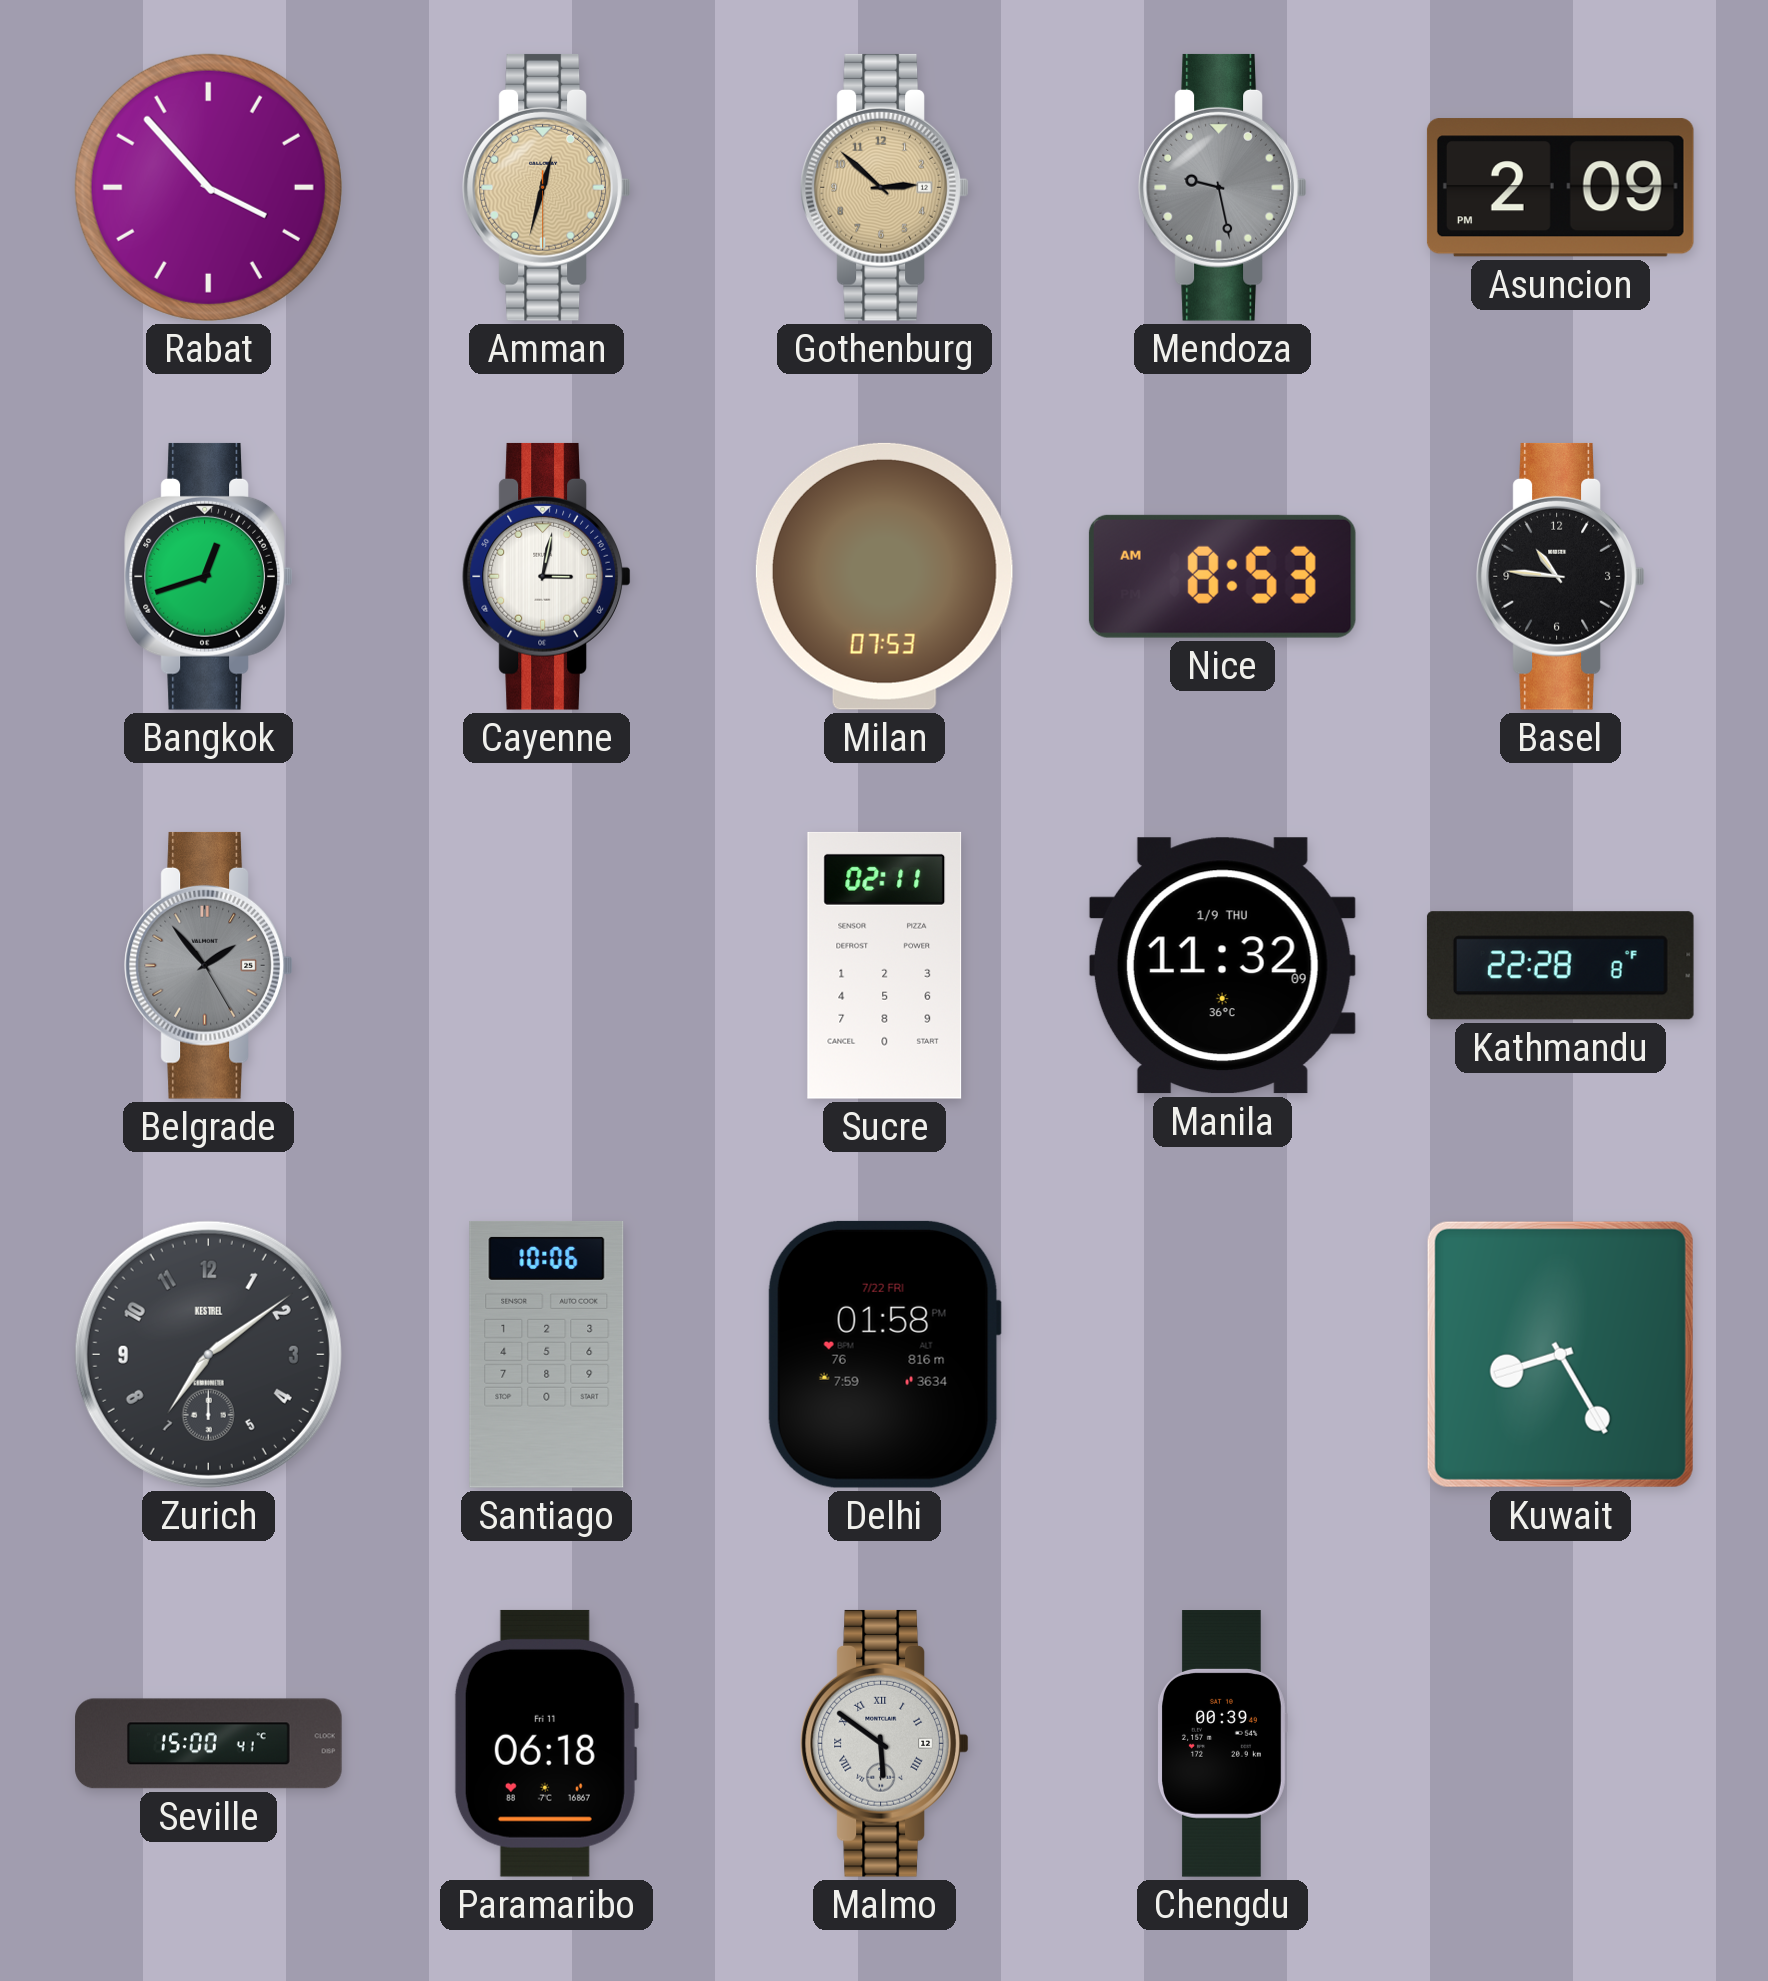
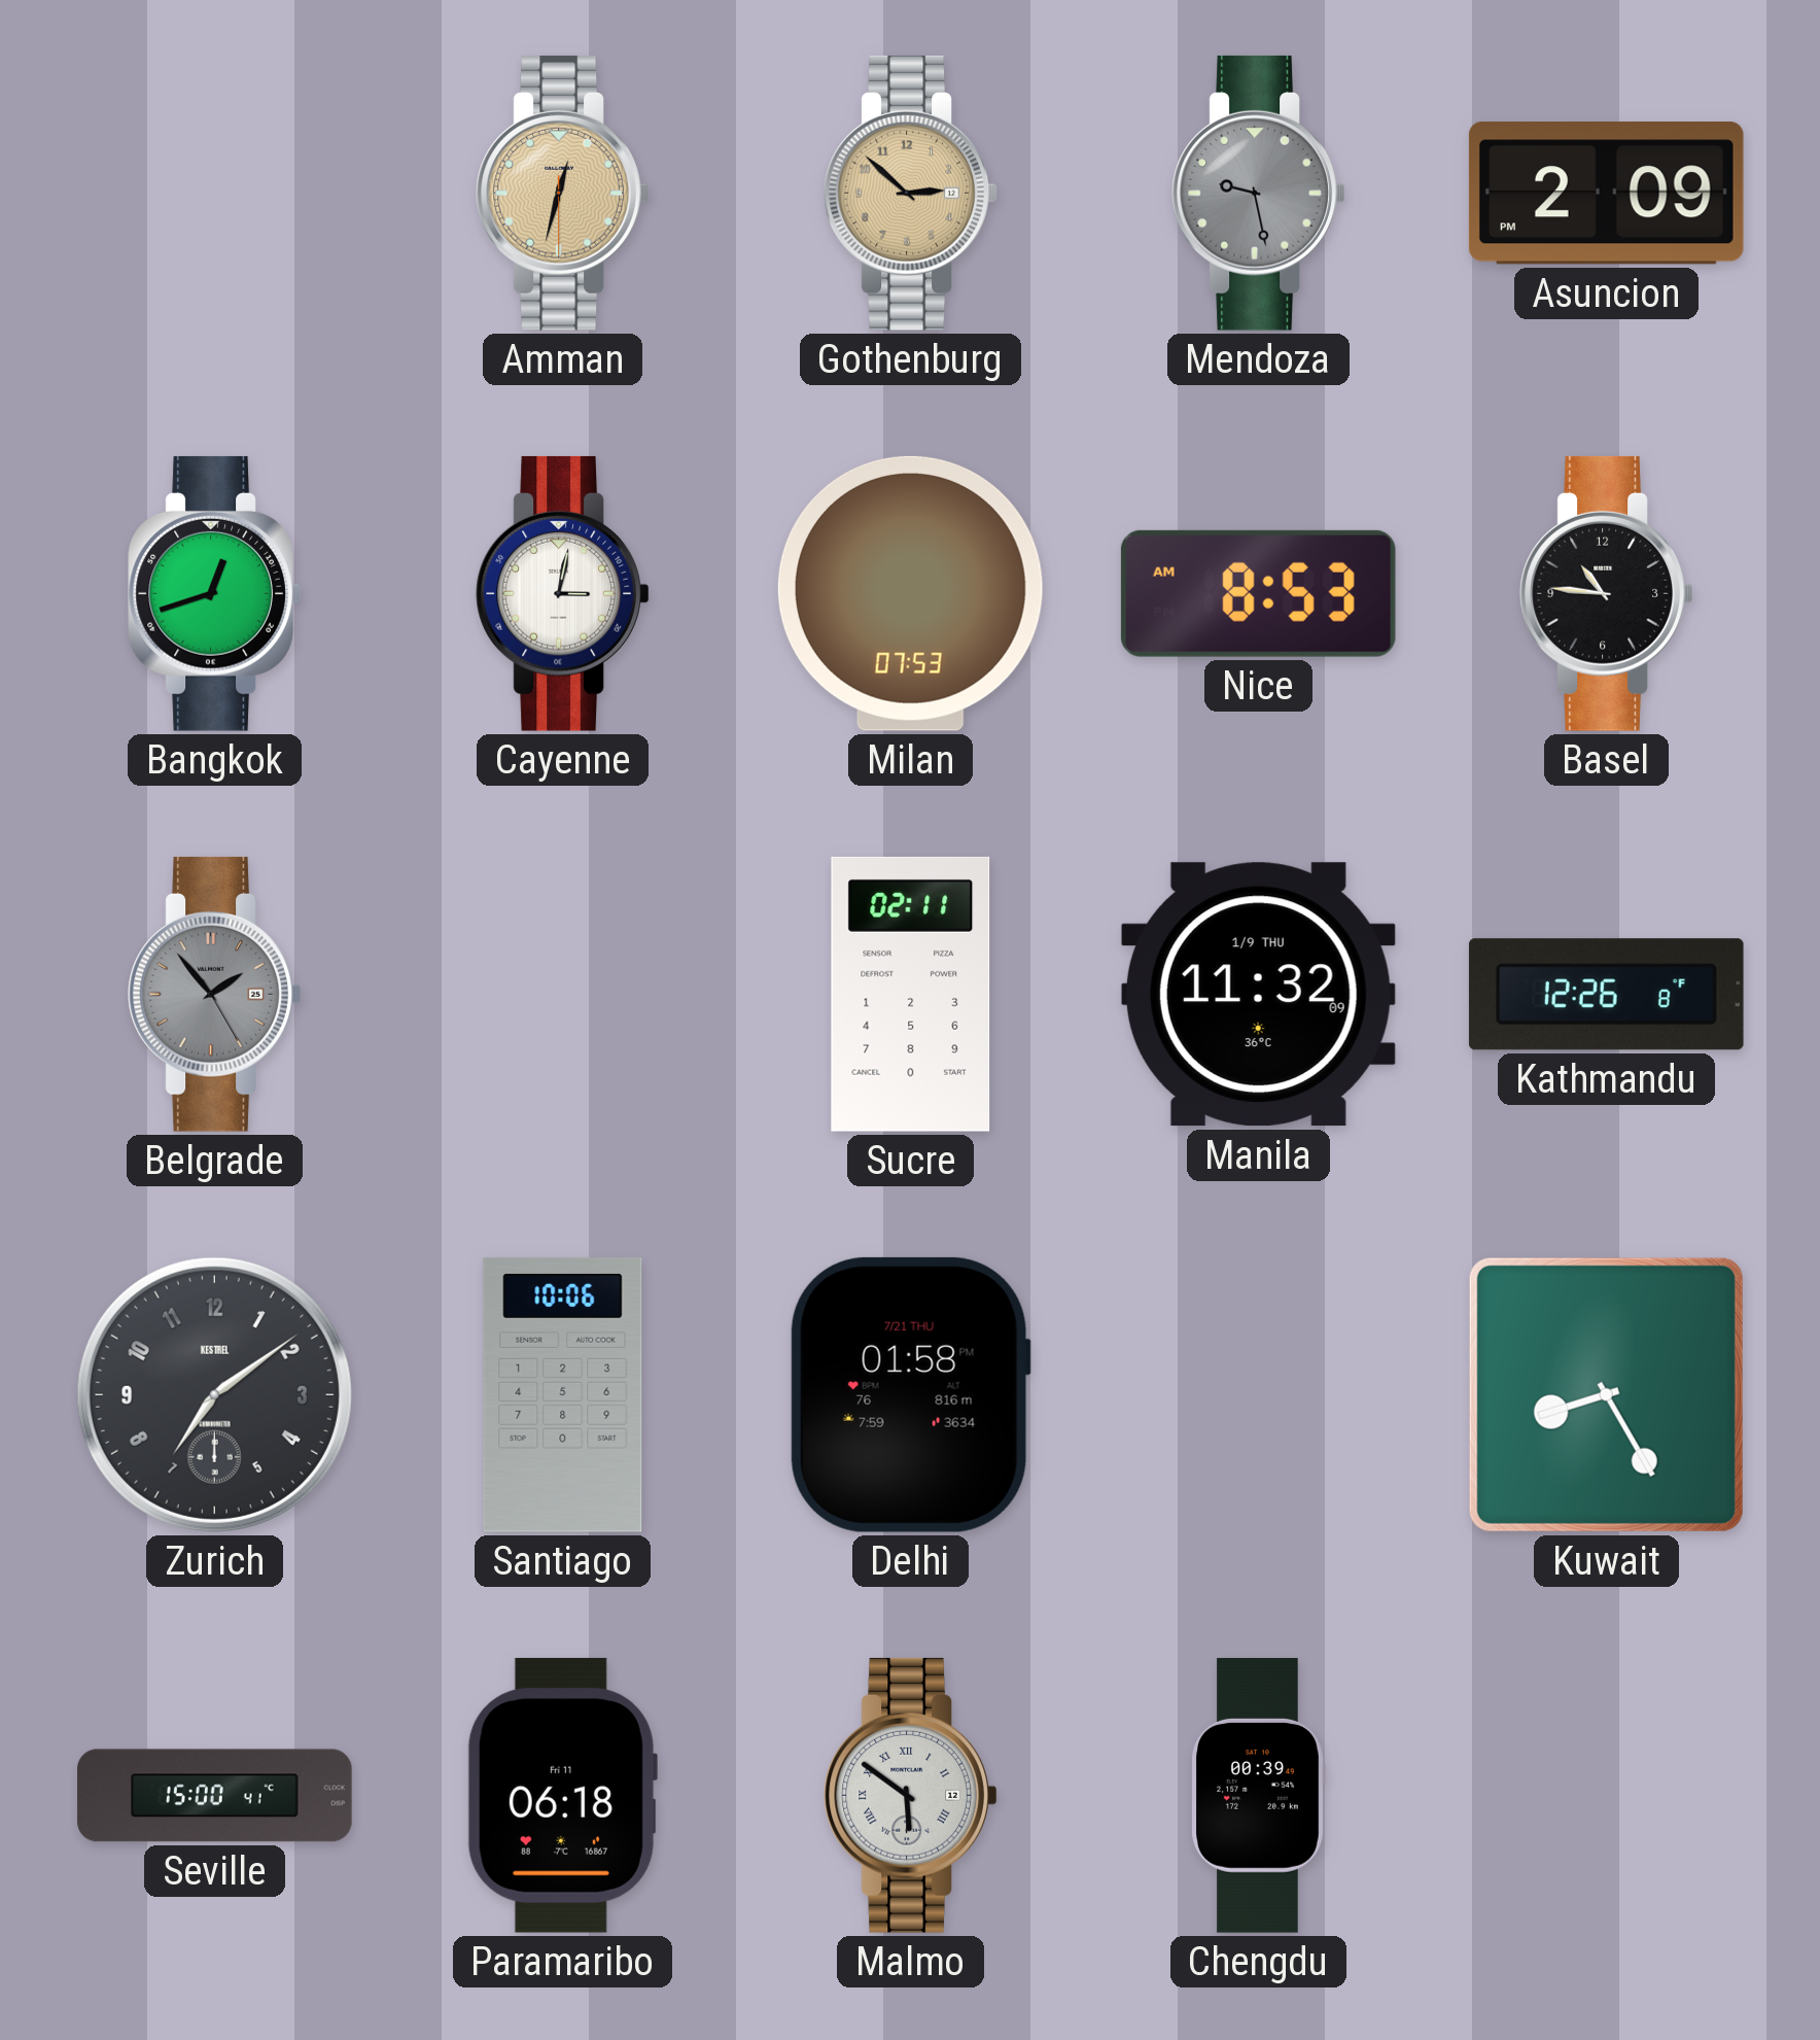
Rabat: 3:53 -> none
Kathmandu: 22:28 -> 12:26
Delhi date: 7/22 FRI -> 7/21 THU
